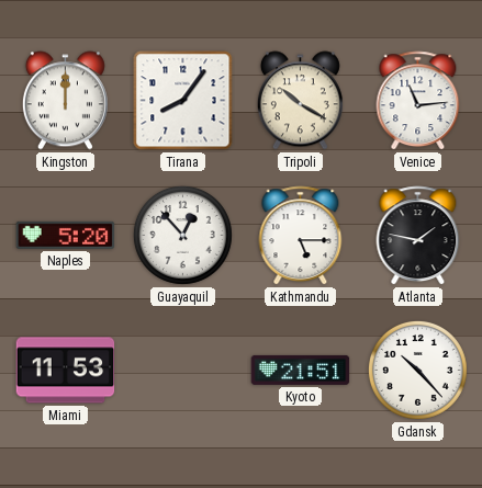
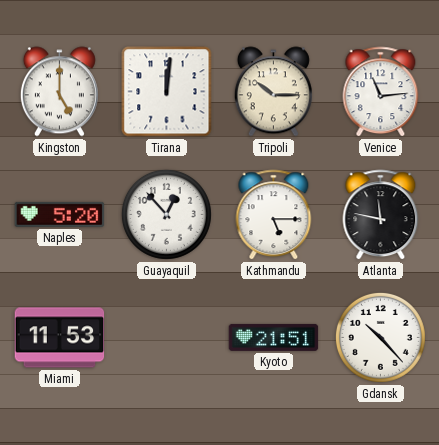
Kingston: 12:00 -> 5:00
Tirana: 8:06 -> 12:01
Tripoli: 10:20 -> 10:15
Atlanta: 1:47 -> 11:47
